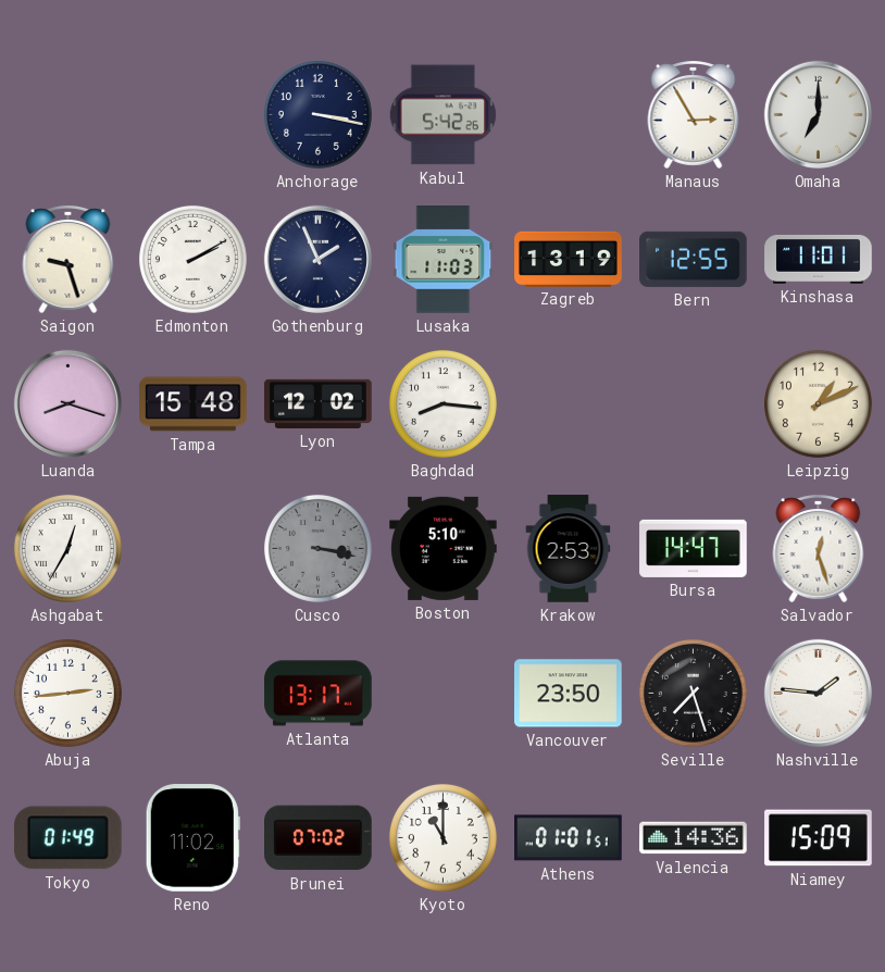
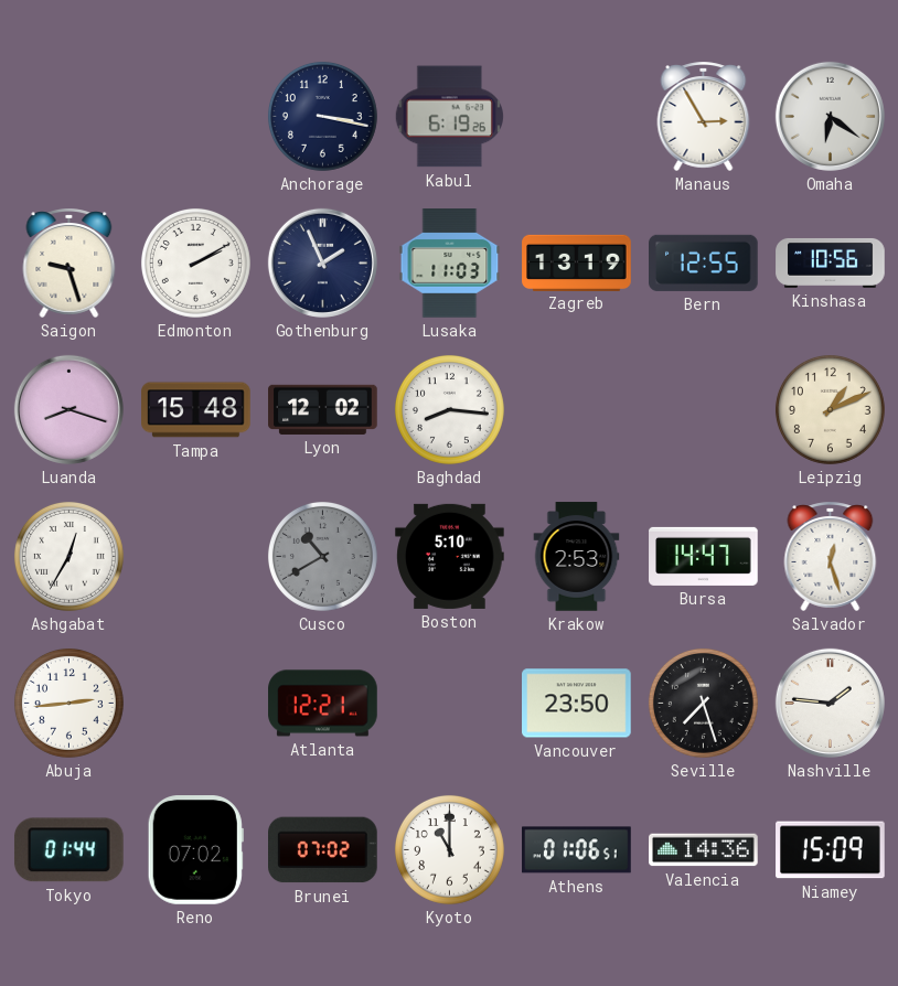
Kabul: 5:42 -> 6:19
Omaha: 7:00 -> 6:21
Kinshasa: 11:01 -> 10:56
Cusco: 3:17 -> 10:40
Atlanta: 13:17 -> 12:21
Tokyo: 01:49 -> 01:44
Reno: 11:02 -> 07:02
Athens: 01:01 -> 01:06
